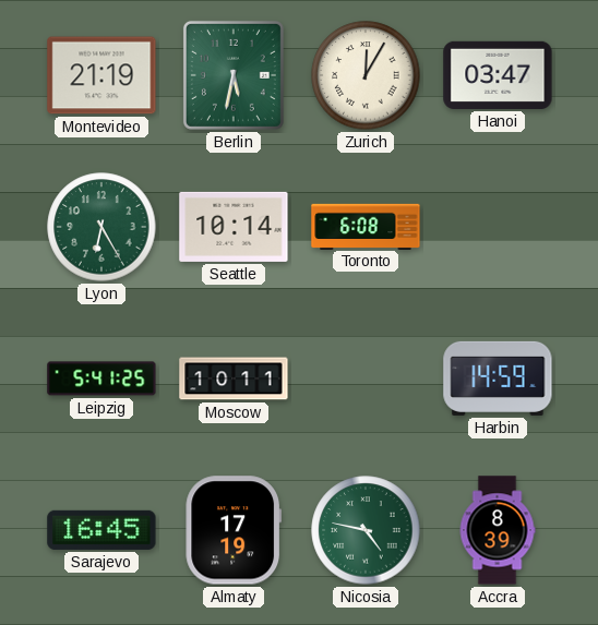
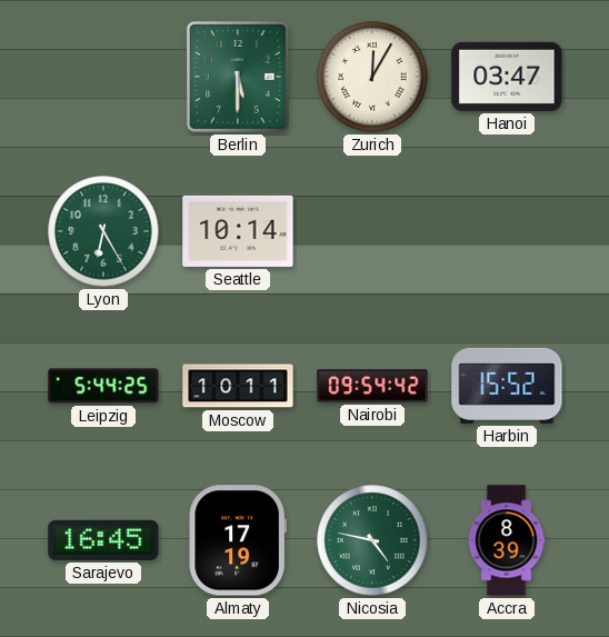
Montevideo: 21:19 -> none
Berlin: 5:32 -> 5:30
Toronto: 6:08 -> none
Leipzig: 5:41 -> 5:44
Nairobi: none -> 09:54
Harbin: 14:59 -> 15:52
